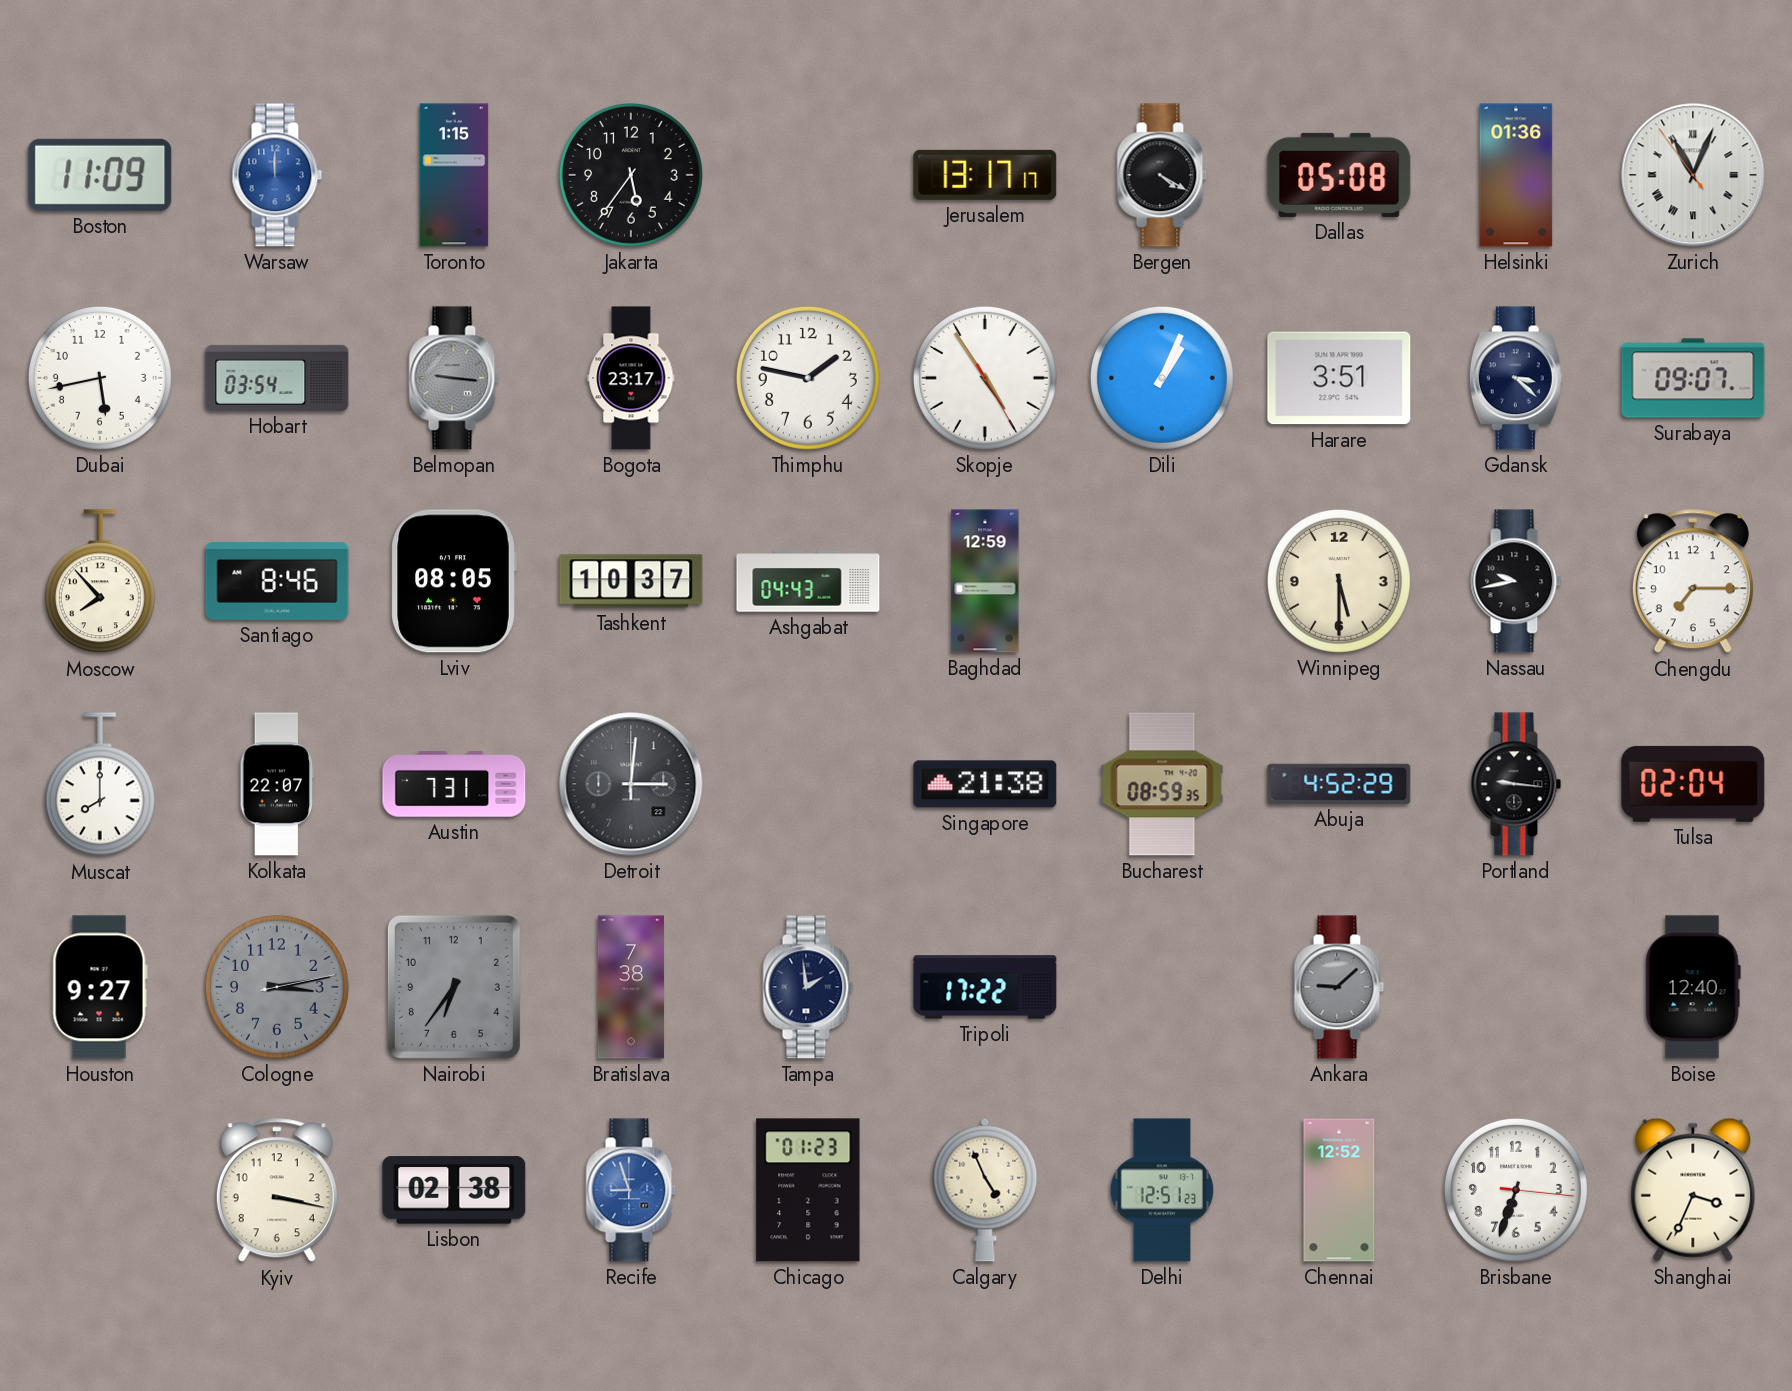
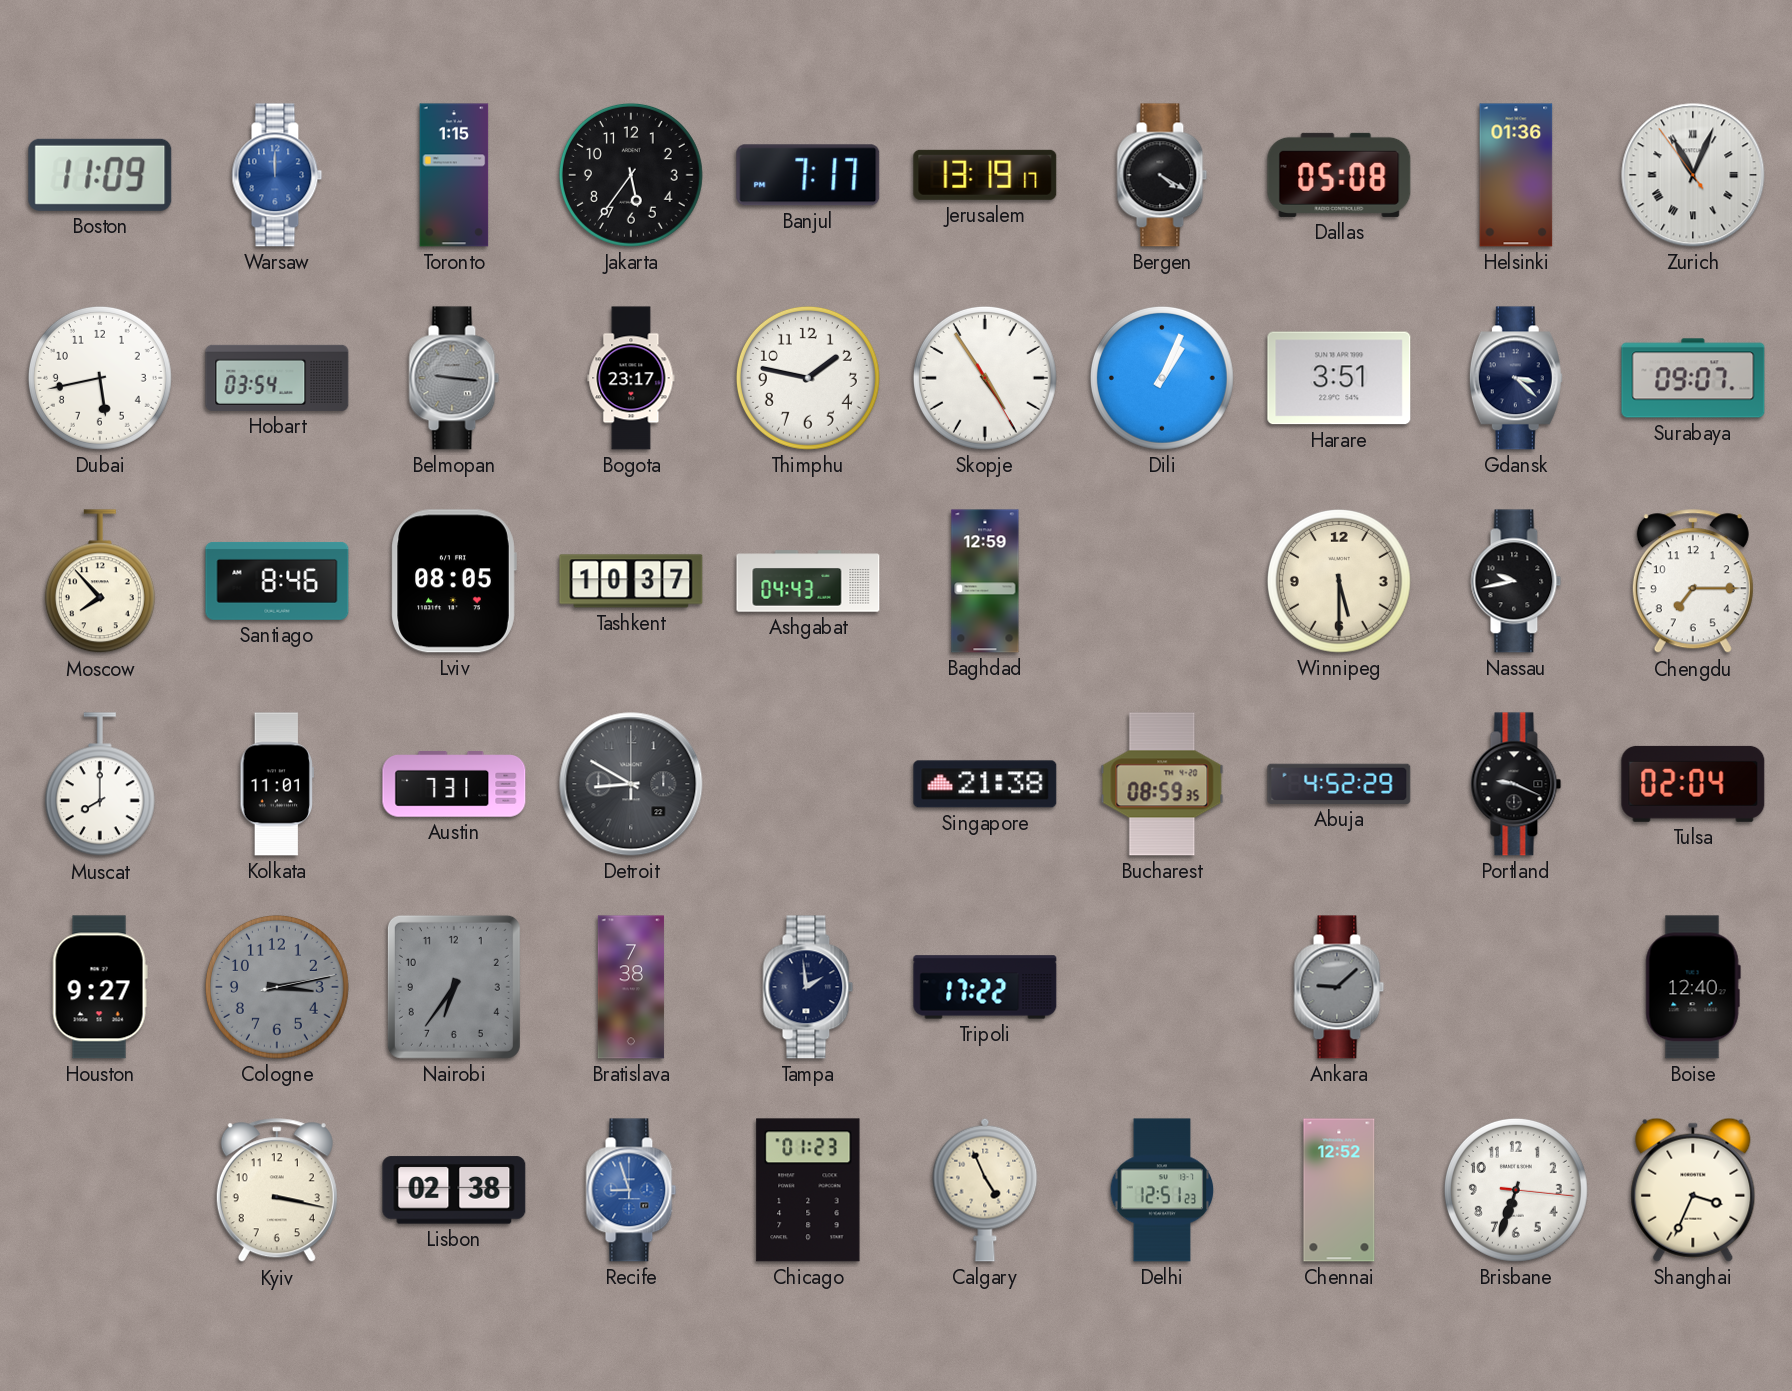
Banjul: none -> 7:17
Jerusalem: 13:17 -> 13:19
Kolkata: 22:07 -> 11:01
Detroit: 3:01 -> 8:50
Portland: 9:16 -> 9:19
